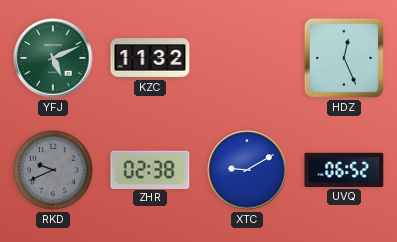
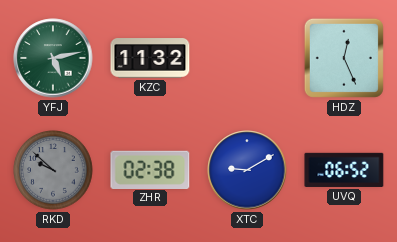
YFJ: 5:11 -> 5:13
RKD: 9:41 -> 9:52
